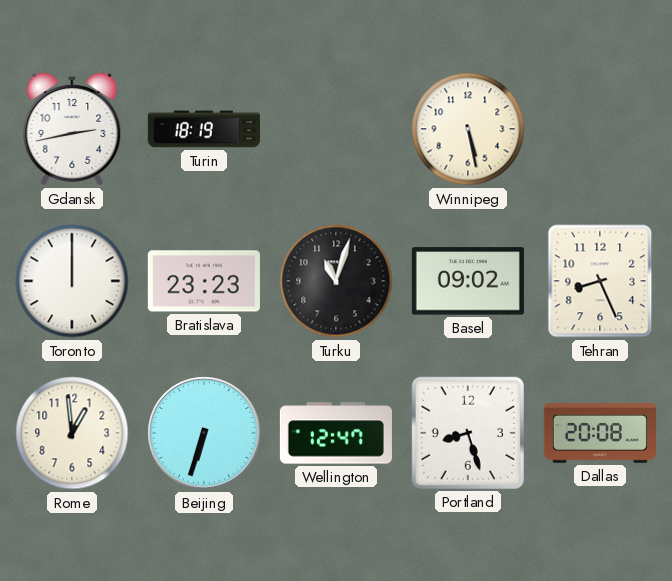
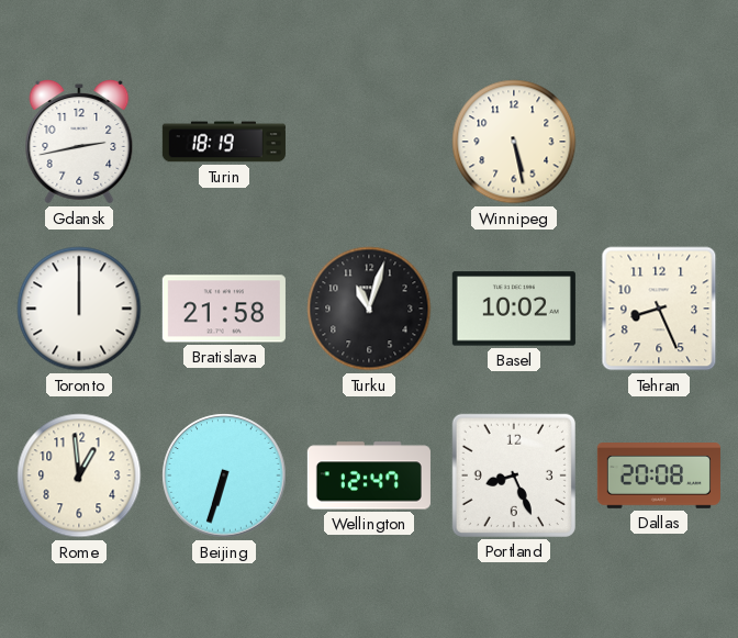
Bratislava: 23:23 -> 21:58
Basel: 09:02 -> 10:02
Portland: 8:27 -> 8:26
